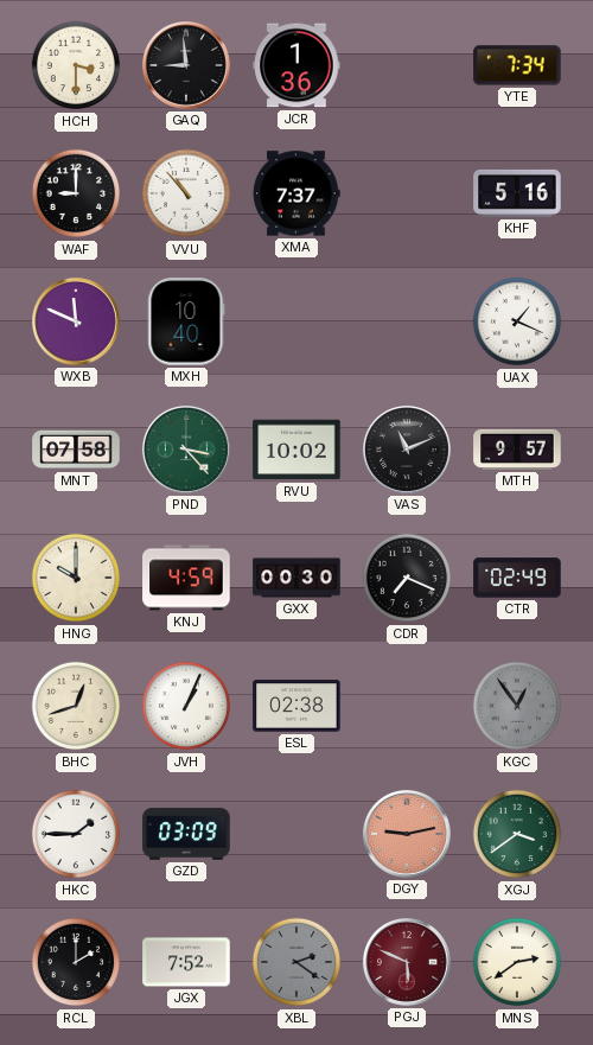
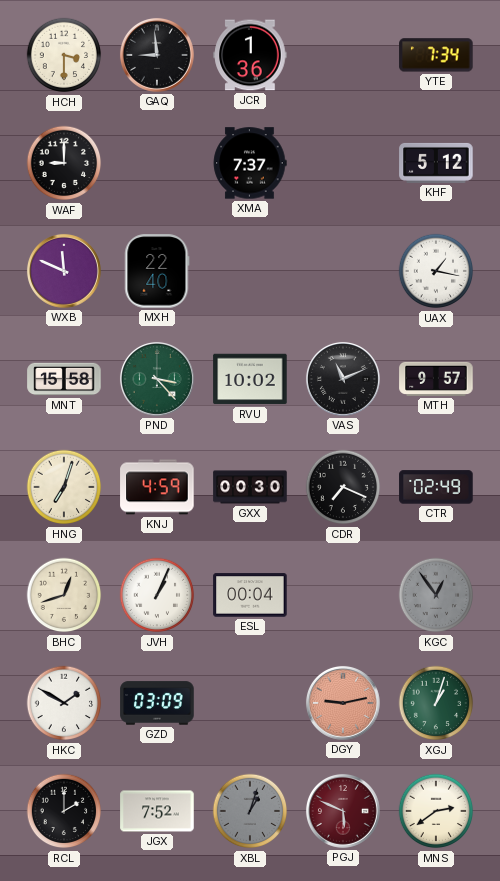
VVU: 10:53 -> none
KHF: 5:16 -> 5:12
MXH: 10:40 -> 22:40
UAX: 1:19 -> 1:17
MNT: 07:58 -> 15:58
HNG: 10:00 -> 7:03
ESL: 02:38 -> 00:04
HKC: 1:45 -> 1:50
XGJ: 3:39 -> 1:03
XBL: 2:21 -> 1:03
